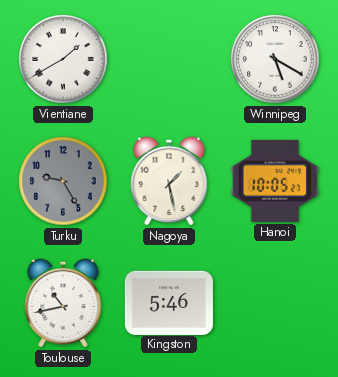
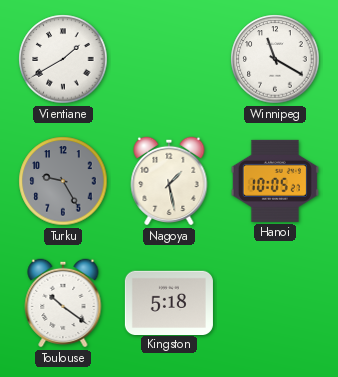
Winnipeg: 5:20 -> 11:20
Toulouse: 10:43 -> 10:21
Kingston: 5:46 -> 5:18
